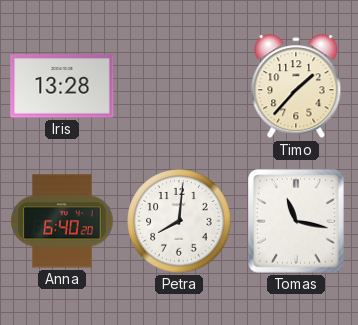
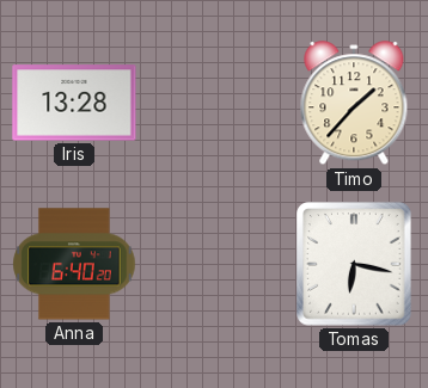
Petra: 8:01 -> none
Tomas: 11:17 -> 6:17
